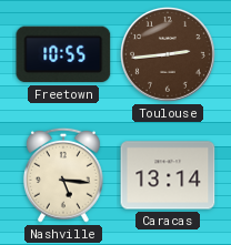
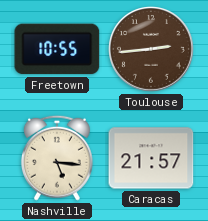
Caracas: 13:14 -> 21:57
